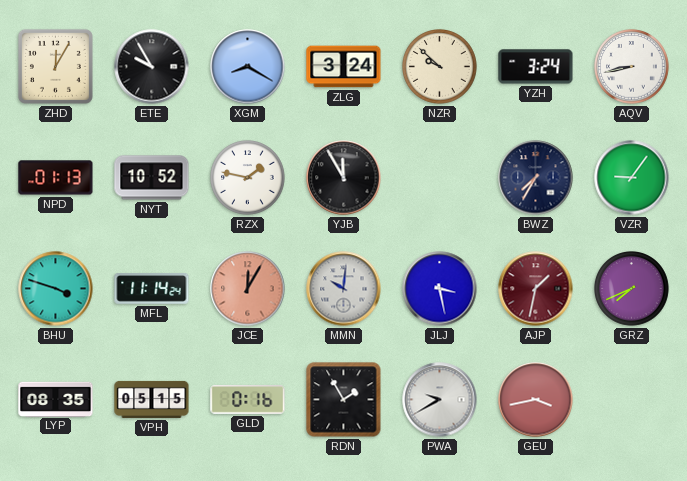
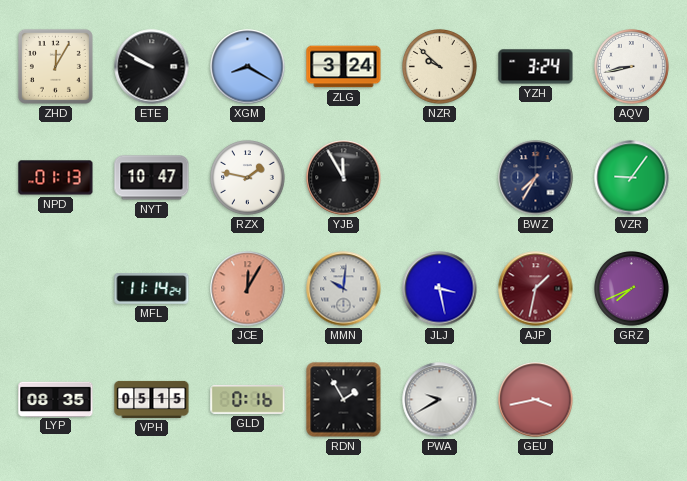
ETE: 9:55 -> 9:50
NYT: 10:52 -> 10:47
BHU: 3:48 -> none
